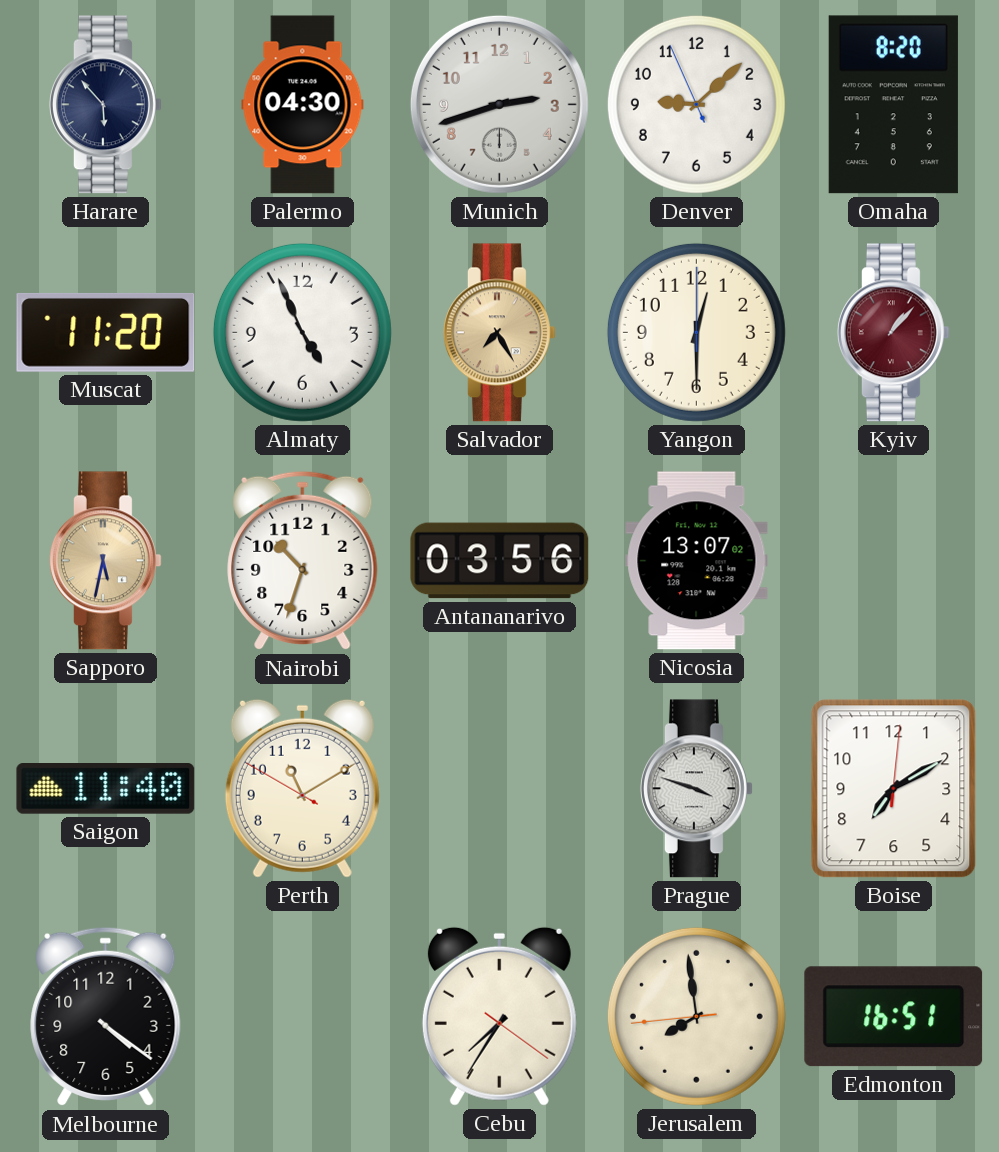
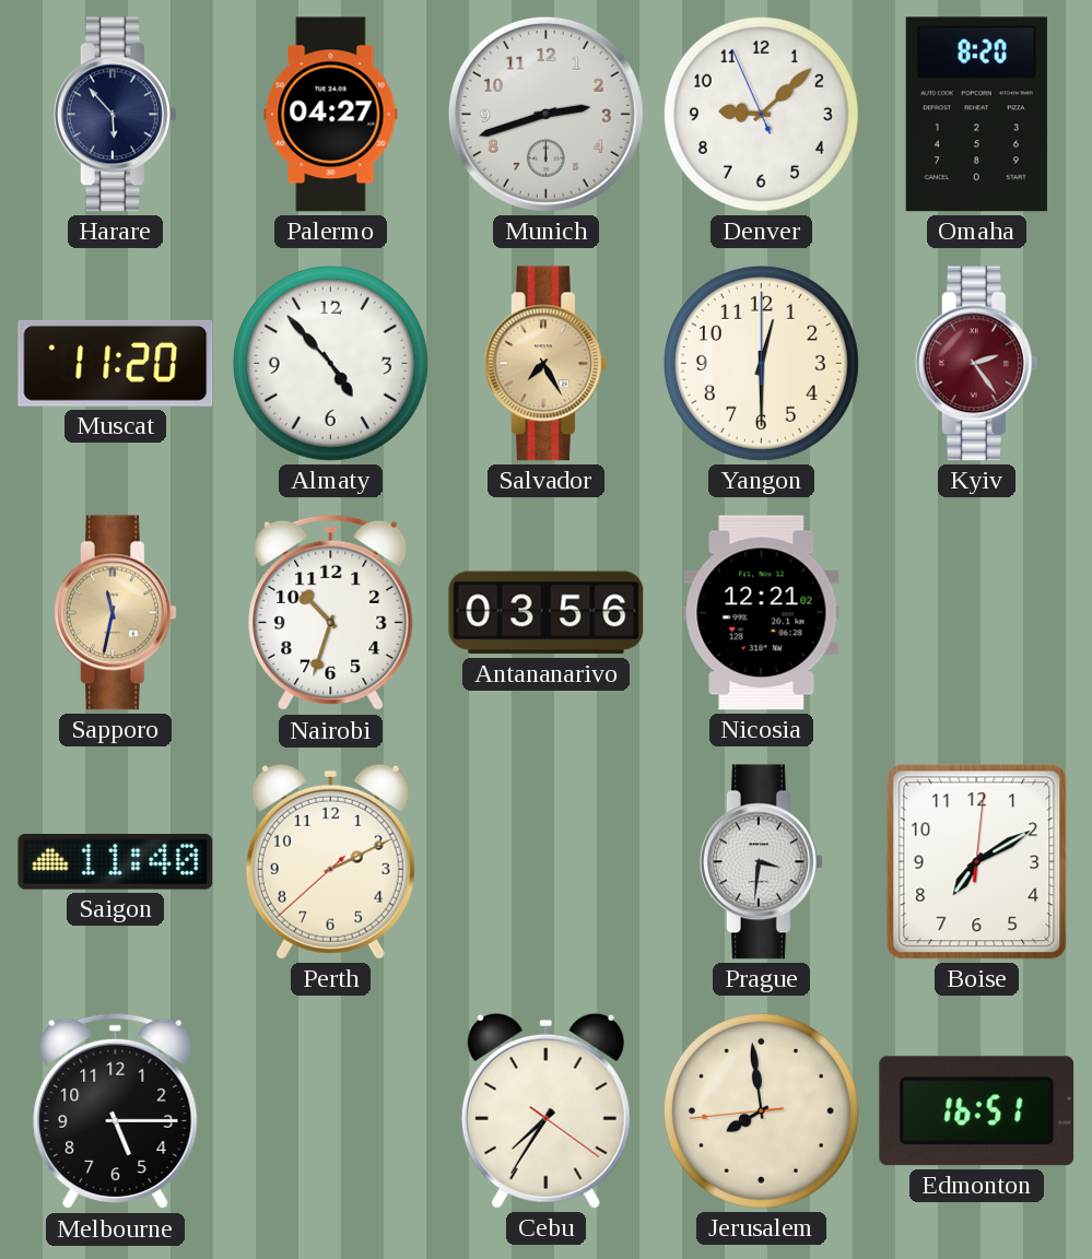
Palermo: 04:30 -> 04:27
Almaty: 4:56 -> 4:53
Kyiv: 1:07 -> 2:24
Sapporo: 5:32 -> 11:32
Nicosia: 13:07 -> 12:21
Perth: 11:09 -> 2:10
Prague: 3:48 -> 3:31
Melbourne: 4:21 -> 5:15
